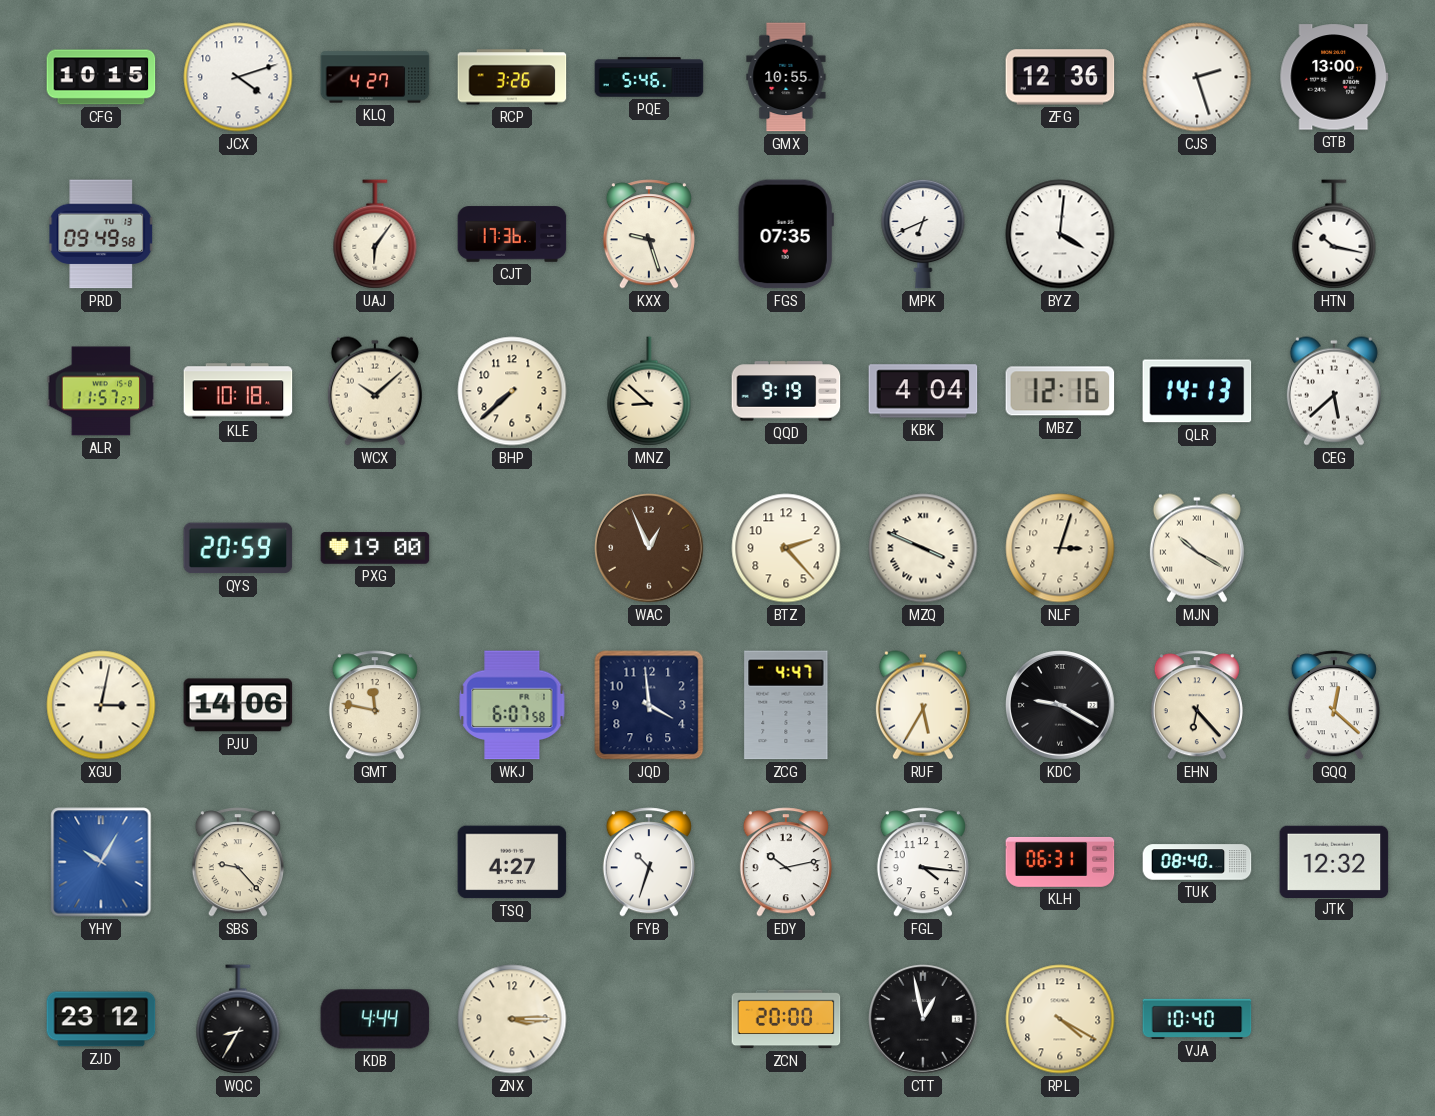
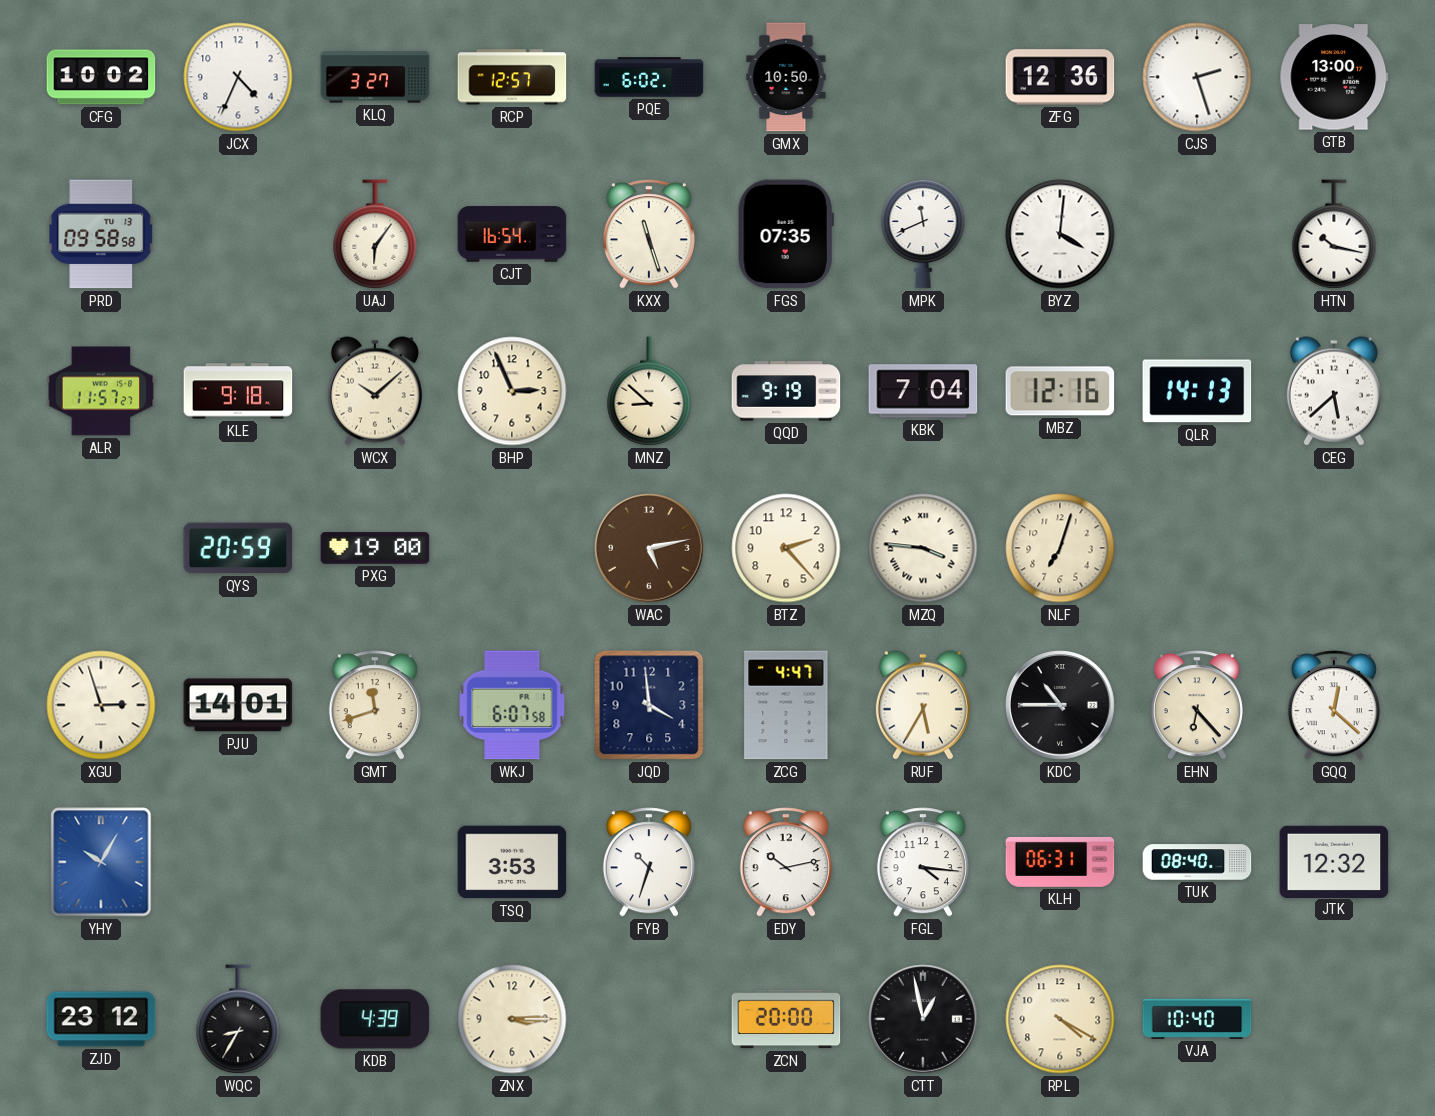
CFG: 10:15 -> 10:02
JCX: 4:12 -> 4:34
KLQ: 4:27 -> 3:27
RCP: 3:26 -> 12:57
PQE: 5:46 -> 6:02
GMX: 10:55 -> 10:50
PRD: 09:49 -> 09:58
CJT: 17:36 -> 16:54
KXX: 9:27 -> 11:27
MPK: 6:41 -> 11:41
KLE: 10:18 -> 9:18
BHP: 7:38 -> 2:56
KBK: 4:04 -> 7:04
WAC: 12:56 -> 5:13
MZQ: 3:49 -> 3:46
NLF: 3:03 -> 7:03
MJN: 10:20 -> none
XGU: 3:02 -> 2:57
PJU: 14:06 -> 14:01
GMT: 11:47 -> 11:42
KDC: 9:20 -> 10:45
SBS: 9:23 -> none
TSQ: 4:27 -> 3:53
KDB: 4:44 -> 4:39
